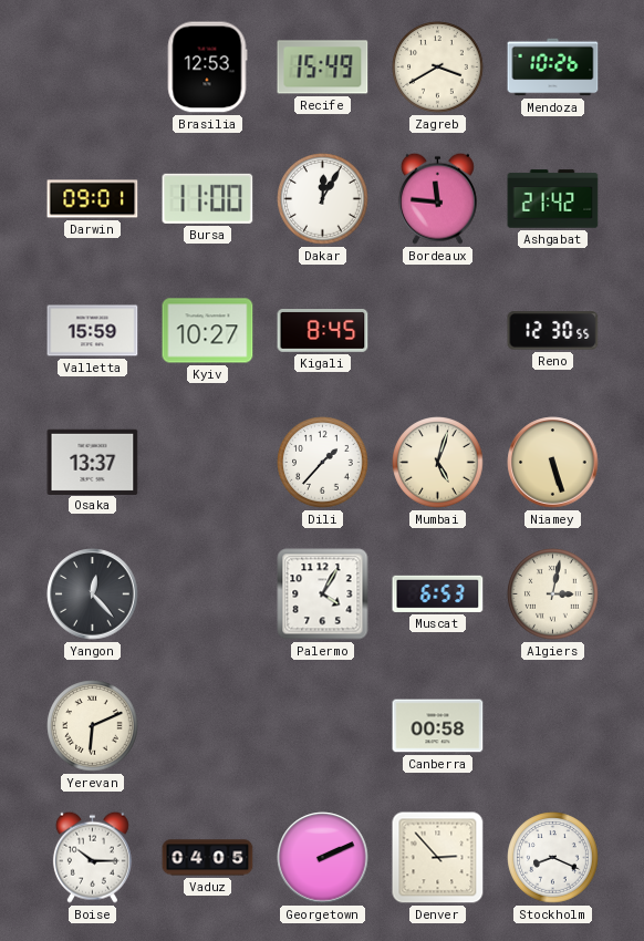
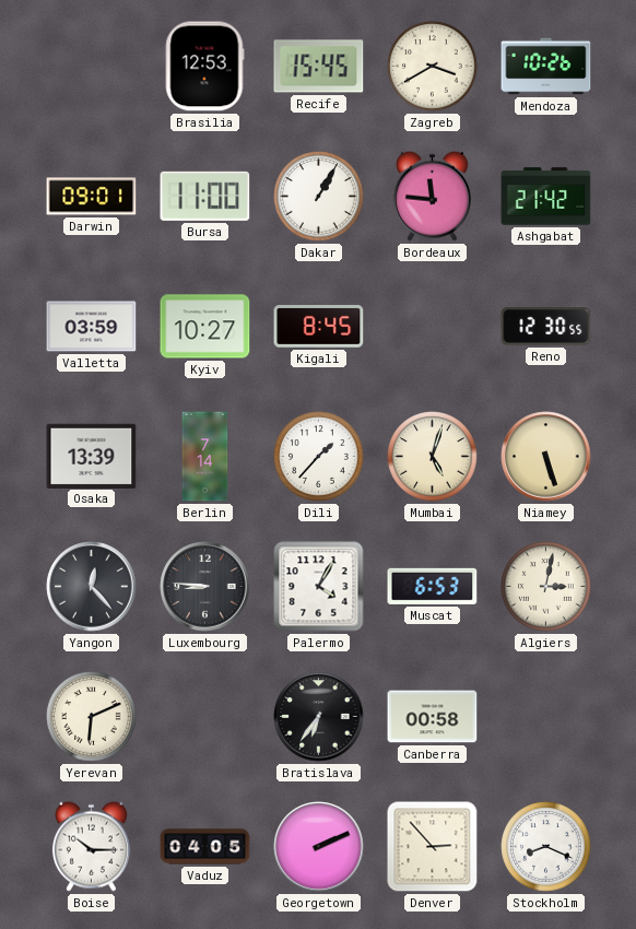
Recife: 15:49 -> 15:45
Dakar: 12:05 -> 1:05
Valletta: 15:59 -> 03:59
Osaka: 13:37 -> 13:39
Berlin: none -> 7:14
Luxembourg: none -> 8:46
Bratislava: none -> 6:36
